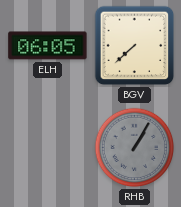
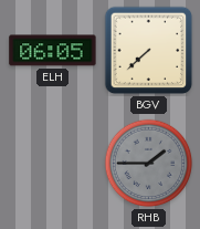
RHB: 1:05 -> 1:45
